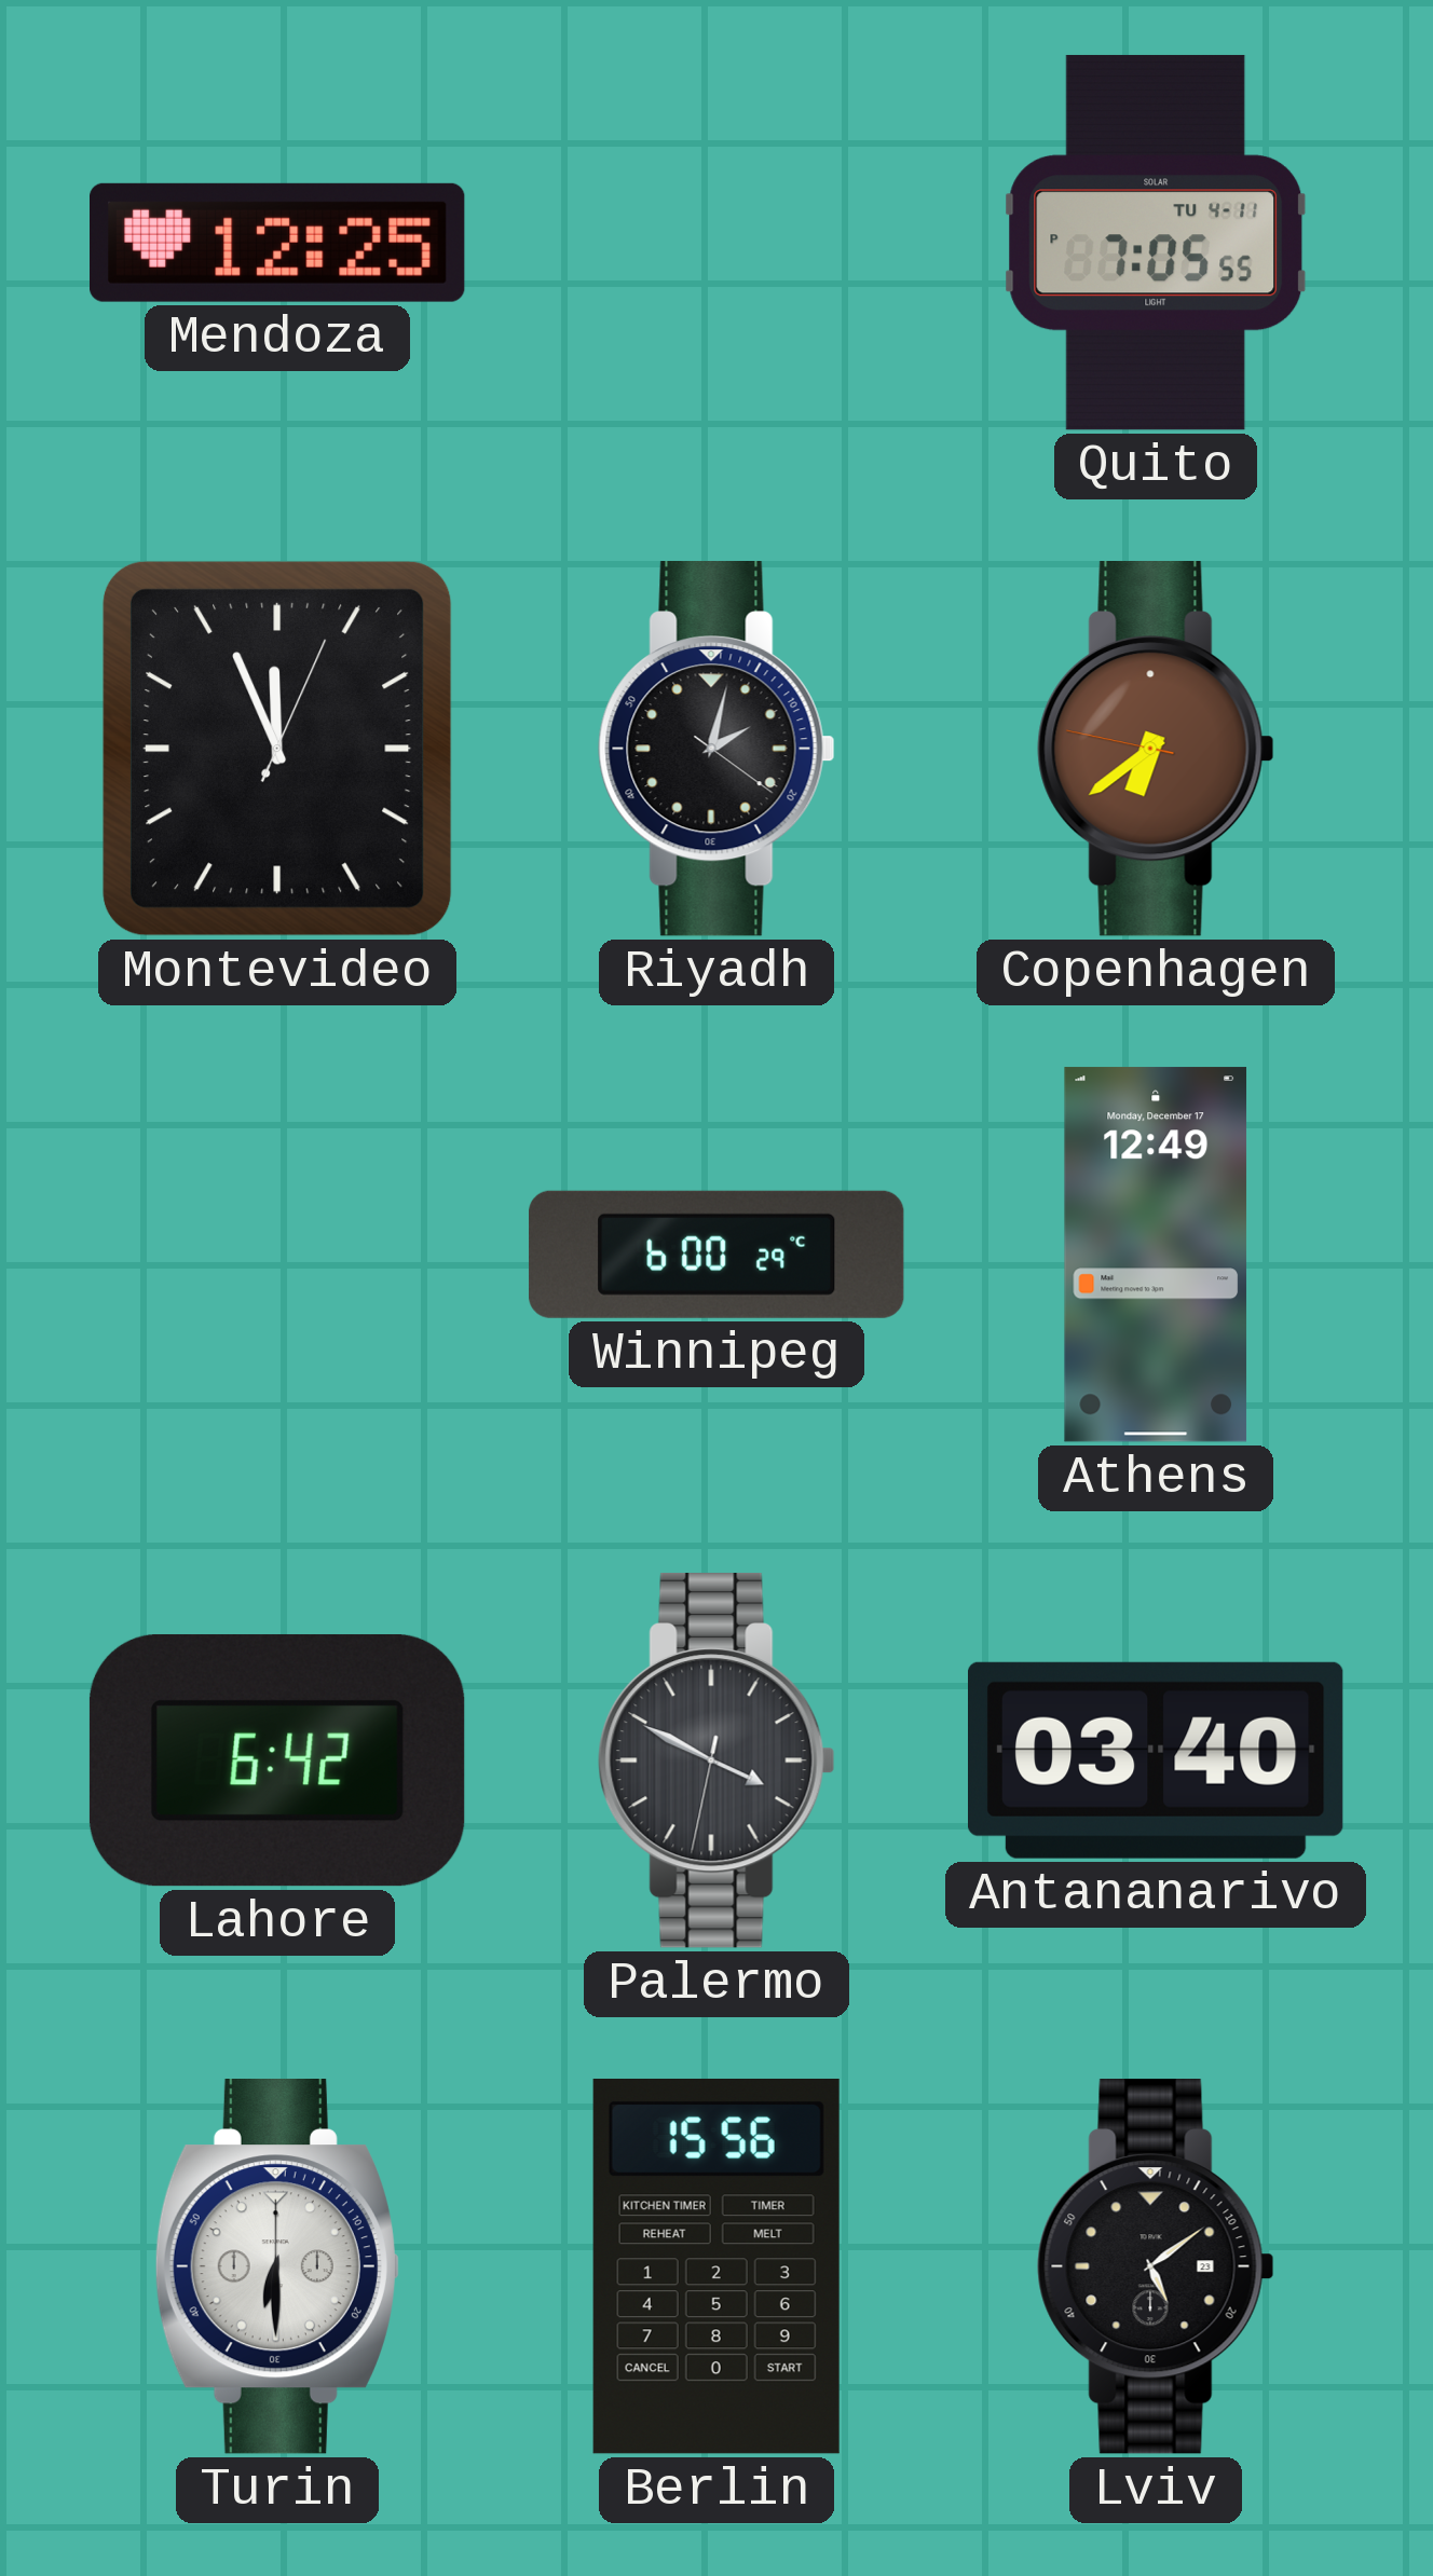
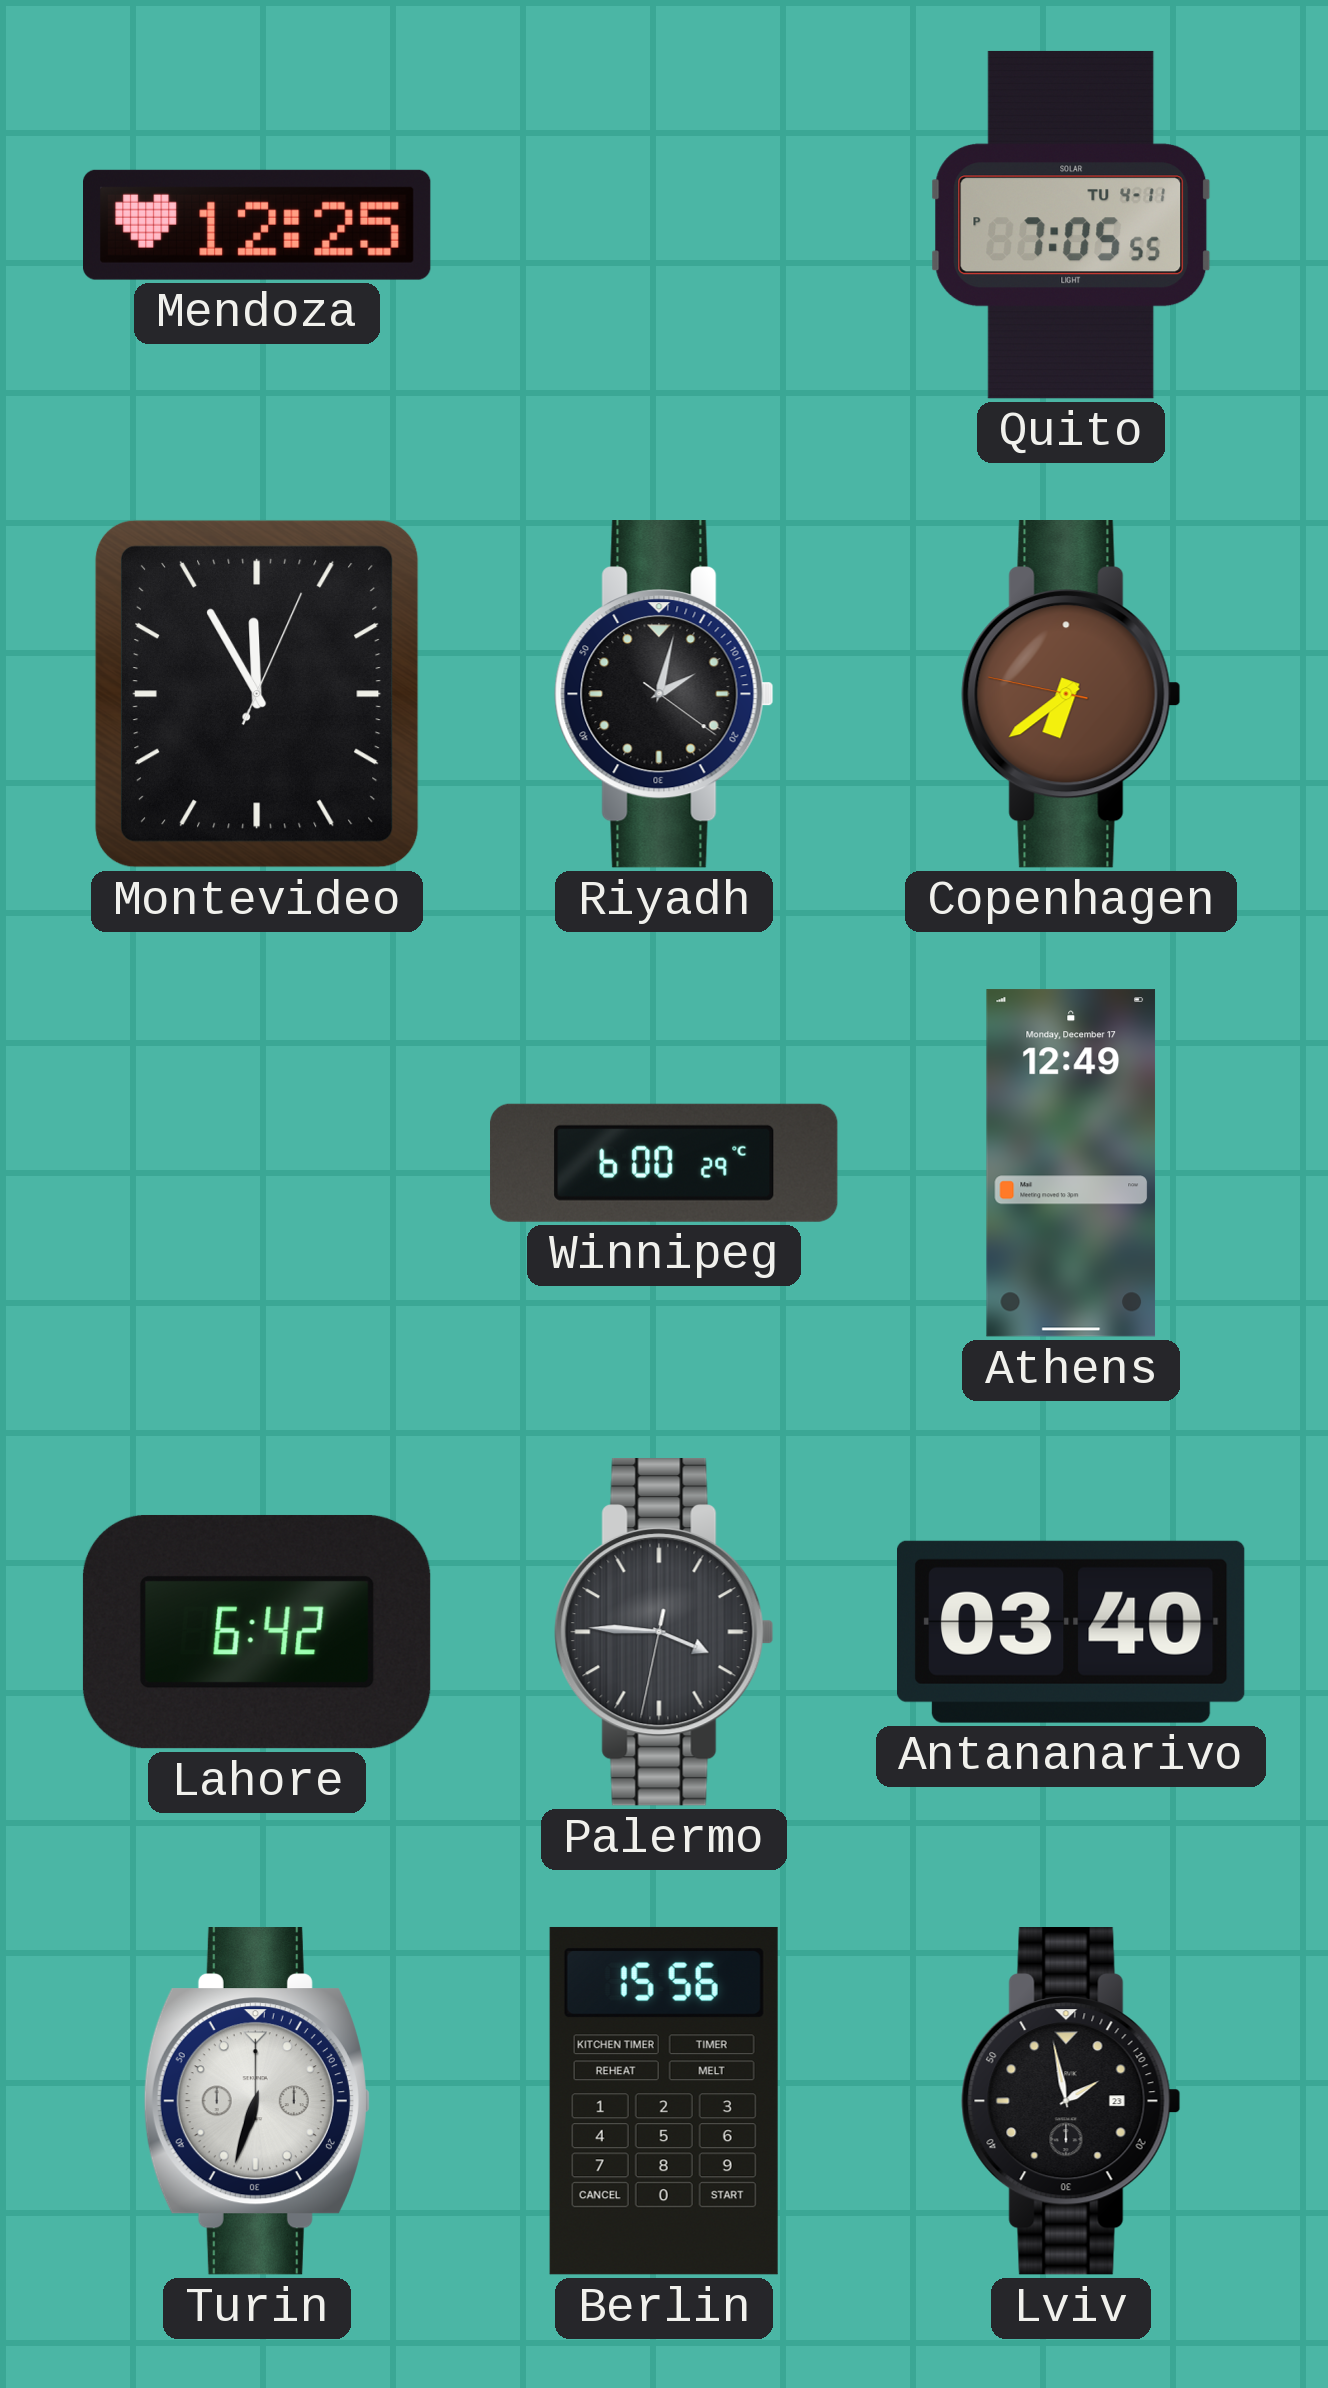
Montevideo: 11:56 -> 11:55
Palermo: 3:49 -> 3:45
Turin: 6:30 -> 6:33
Lviv: 5:09 -> 1:58
